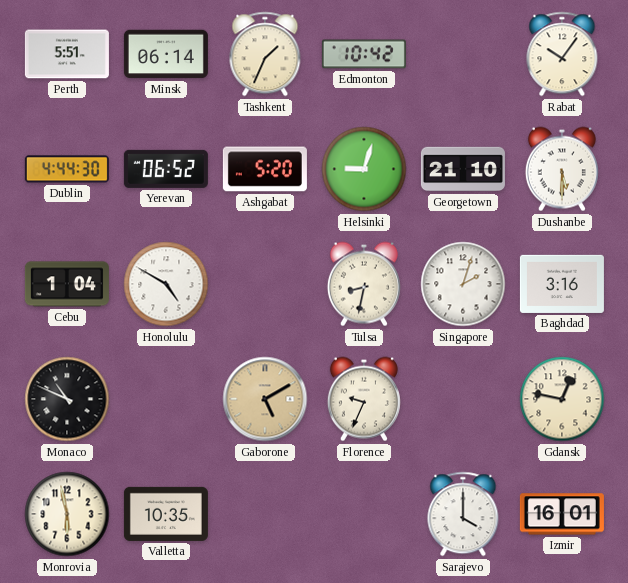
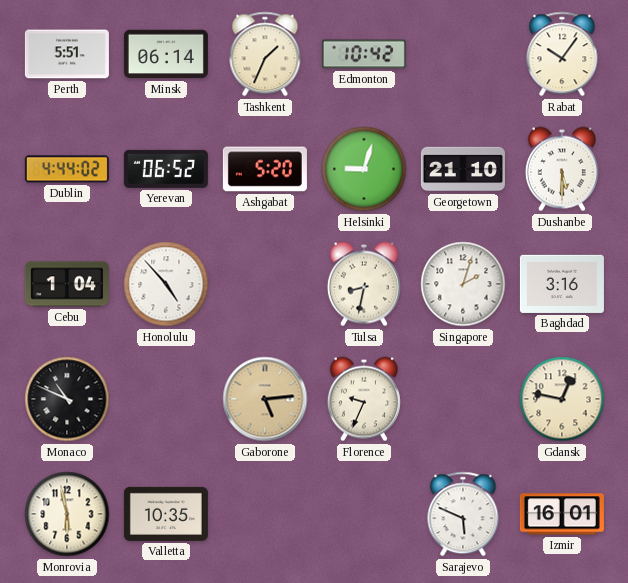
Dublin: 4:44:30 -> 4:44:02
Honolulu: 4:50 -> 4:53
Gaborone: 5:10 -> 5:14
Sarajevo: 4:00 -> 5:49
